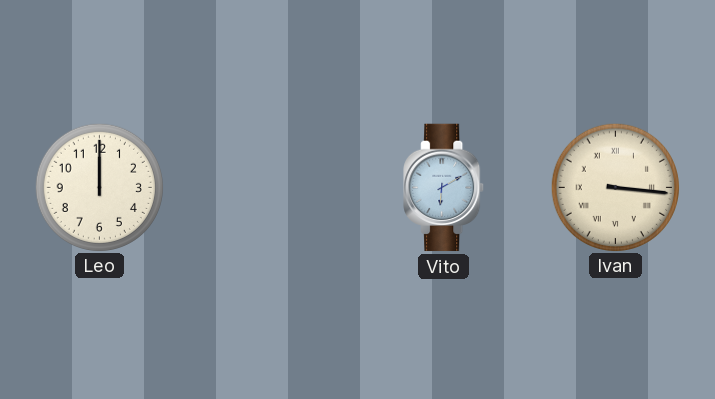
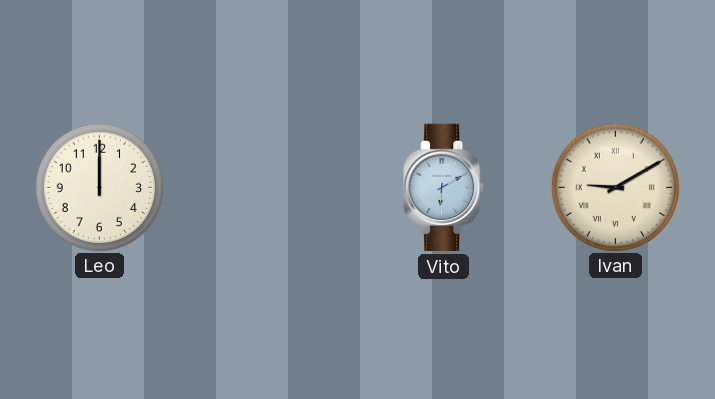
Ivan: 3:16 -> 9:10
